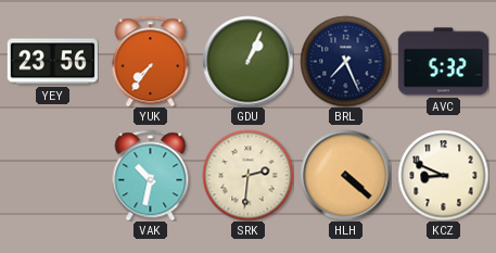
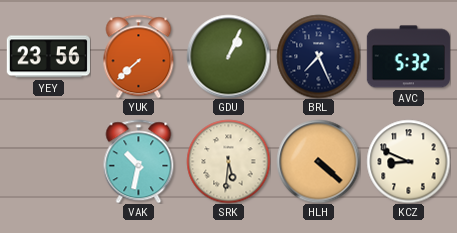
YUK: 7:36 -> 7:38
SRK: 2:31 -> 5:31
